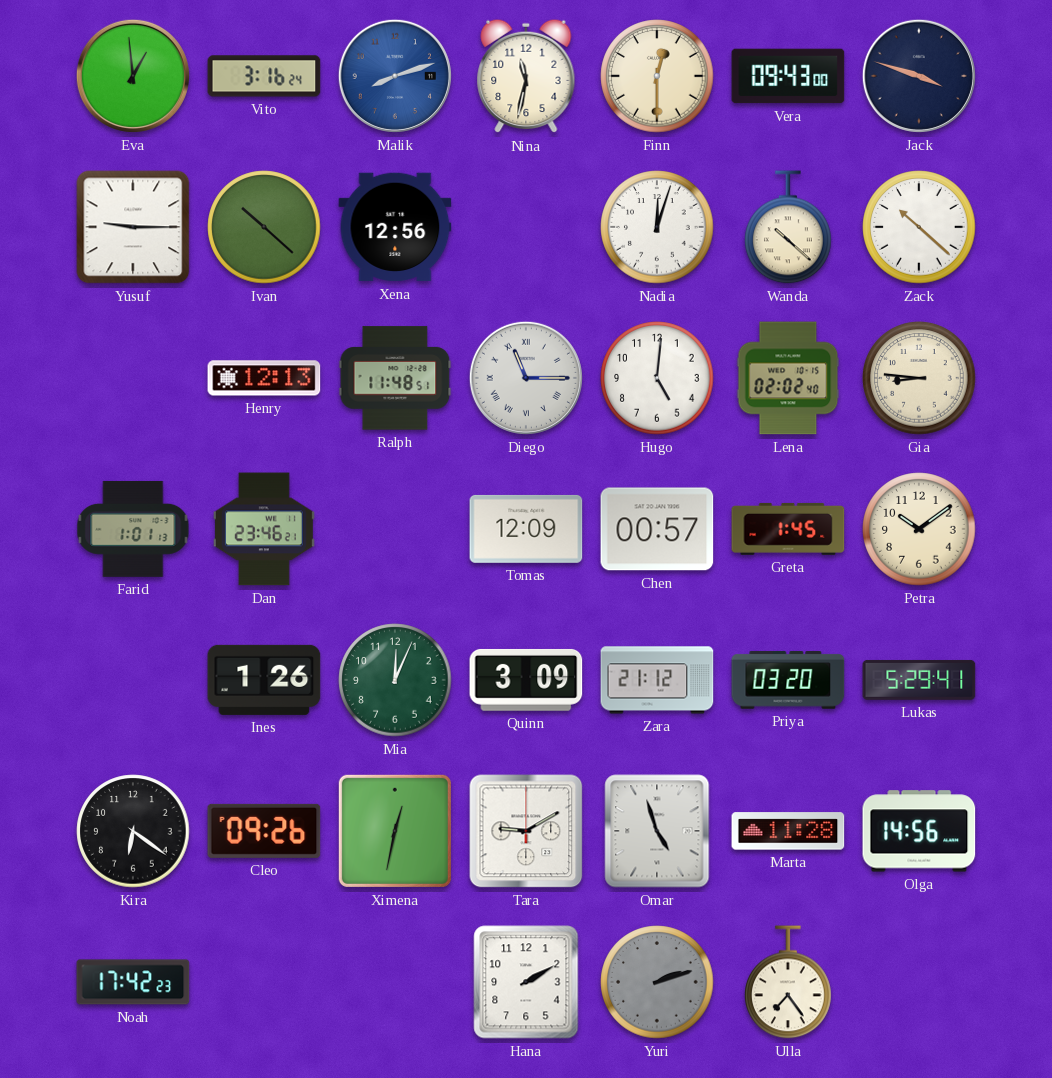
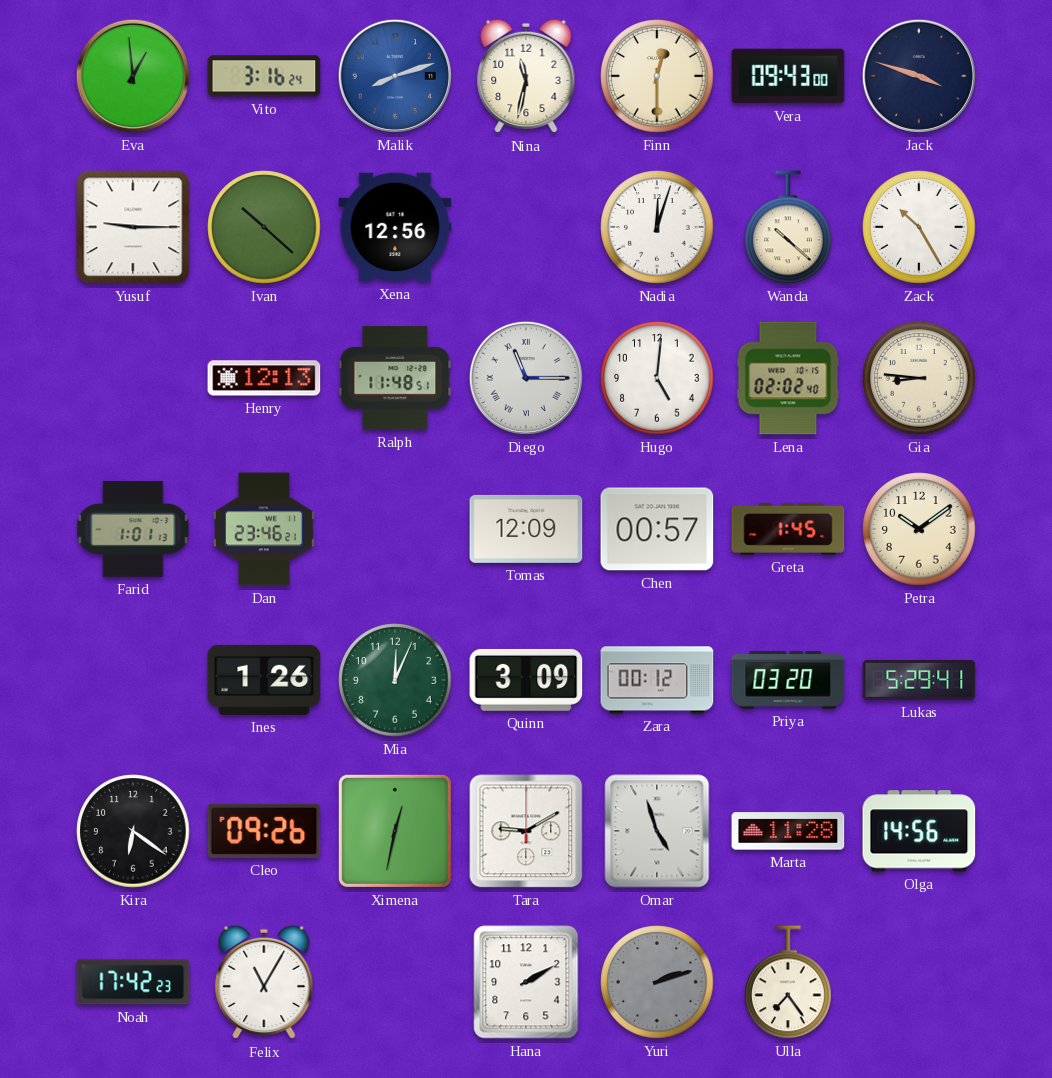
Zack: 10:22 -> 10:25
Zara: 21:12 -> 00:12
Felix: none -> 11:05
